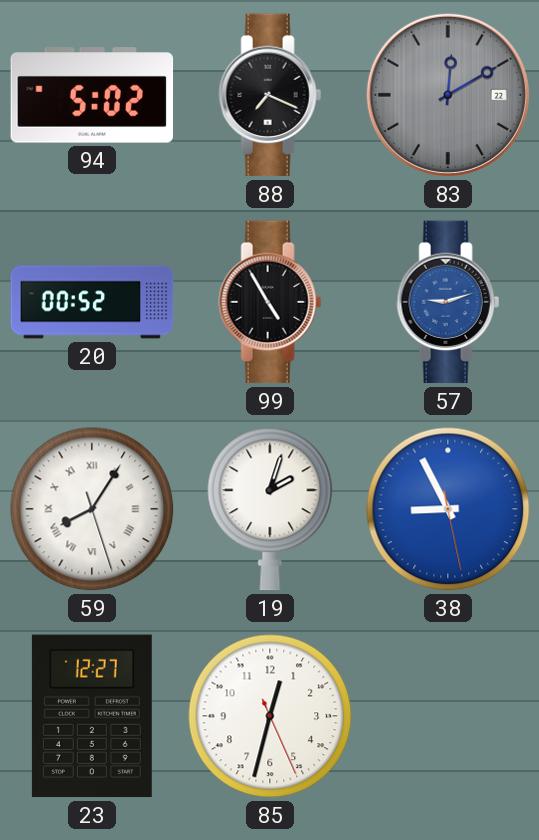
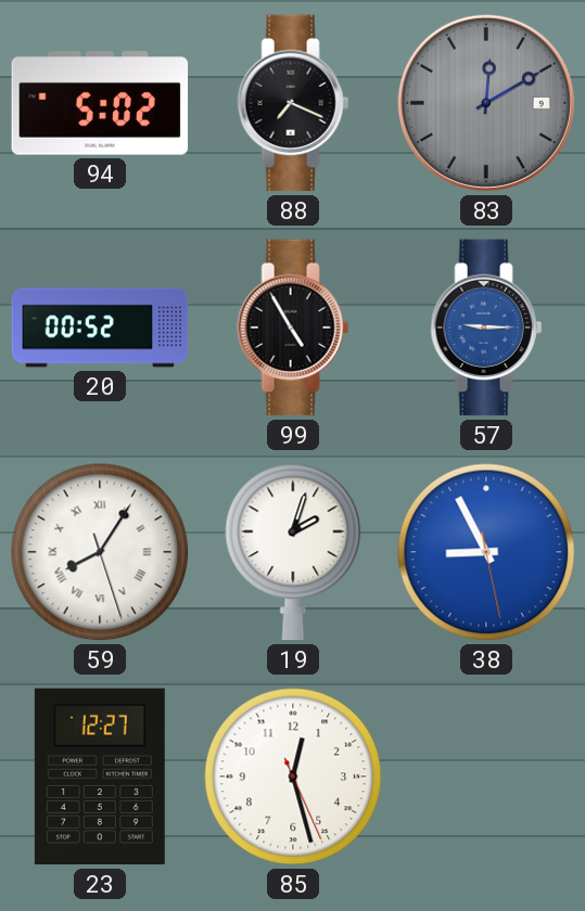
83 date: 22 -> 9
57: 9:12 -> 9:15
85: 12:32 -> 12:27
